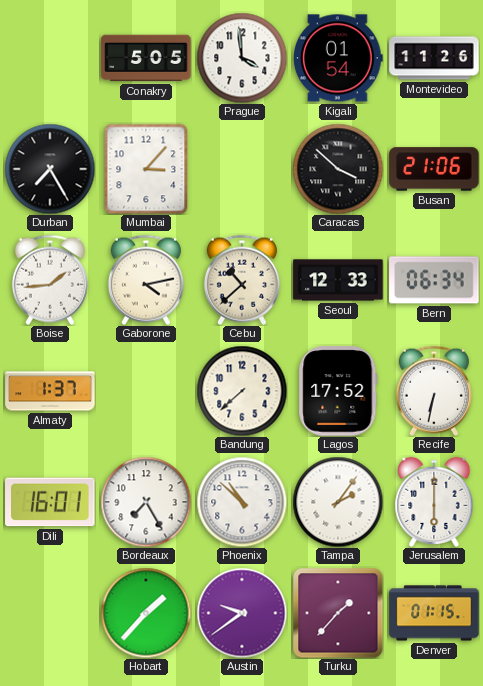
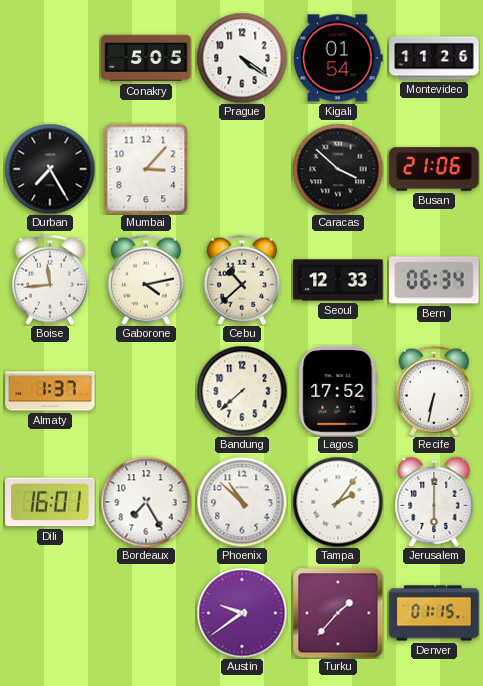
Prague: 3:59 -> 4:21
Boise: 1:44 -> 11:44
Hobart: 1:37 -> none
